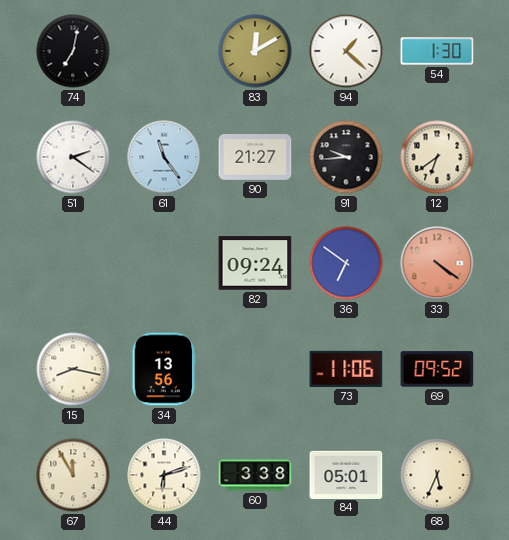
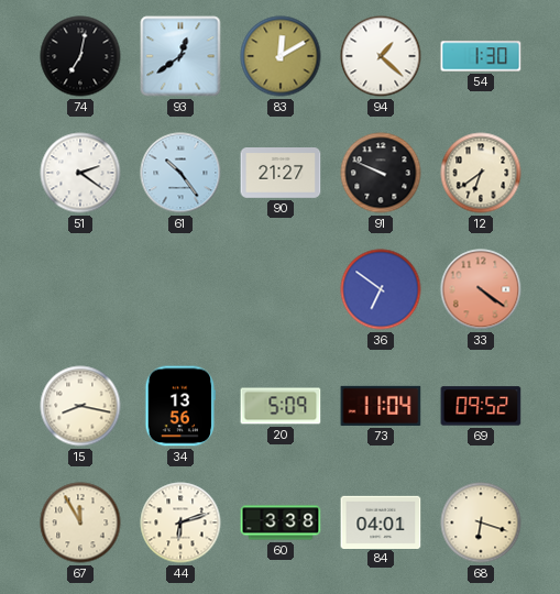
93: none -> 12:39
61: 11:24 -> 10:24
91: 9:44 -> 9:49
82: 09:24 -> none
20: none -> 5:09
73: 11:06 -> 11:04
84: 05:01 -> 04:01
68: 5:34 -> 6:18
